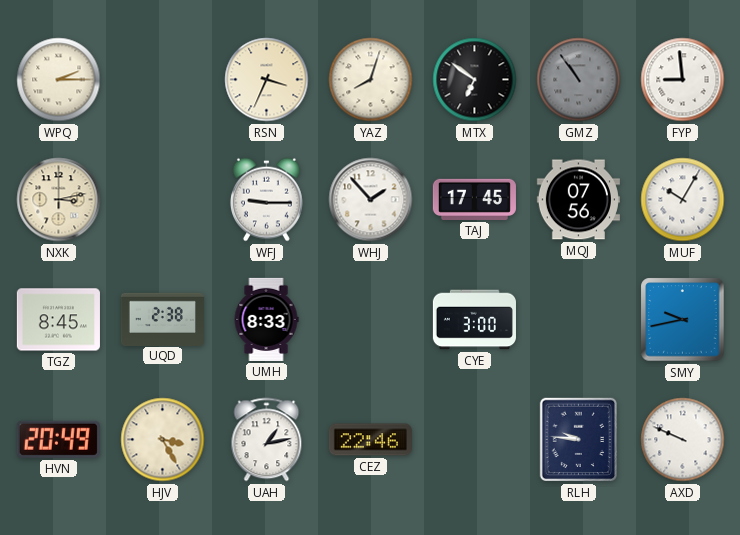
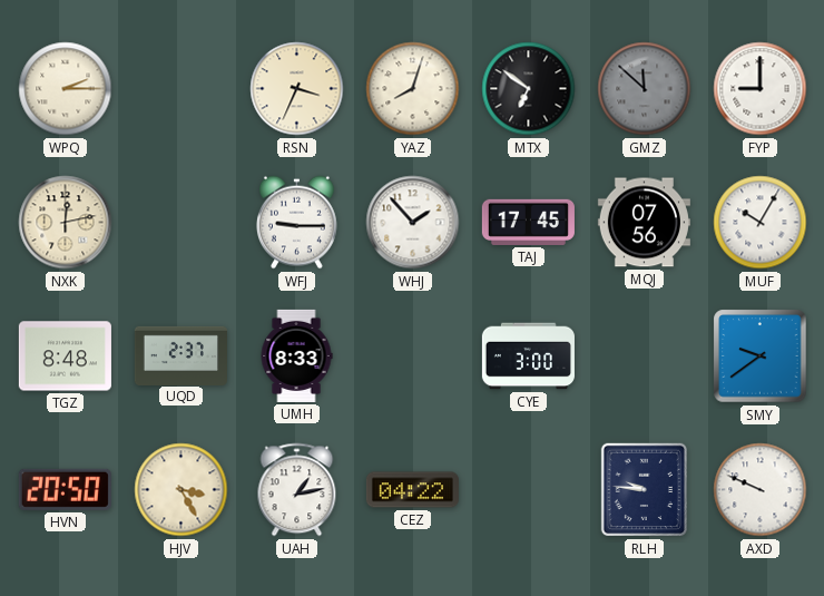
GMZ: 10:54 -> 11:52
FYP: 8:59 -> 9:00
NXK: 3:13 -> 12:13
TGZ: 8:45 -> 8:48
UQD: 2:38 -> 2:37
SMY: 9:43 -> 9:39
HVN: 20:49 -> 20:50
CEZ: 22:46 -> 04:22
